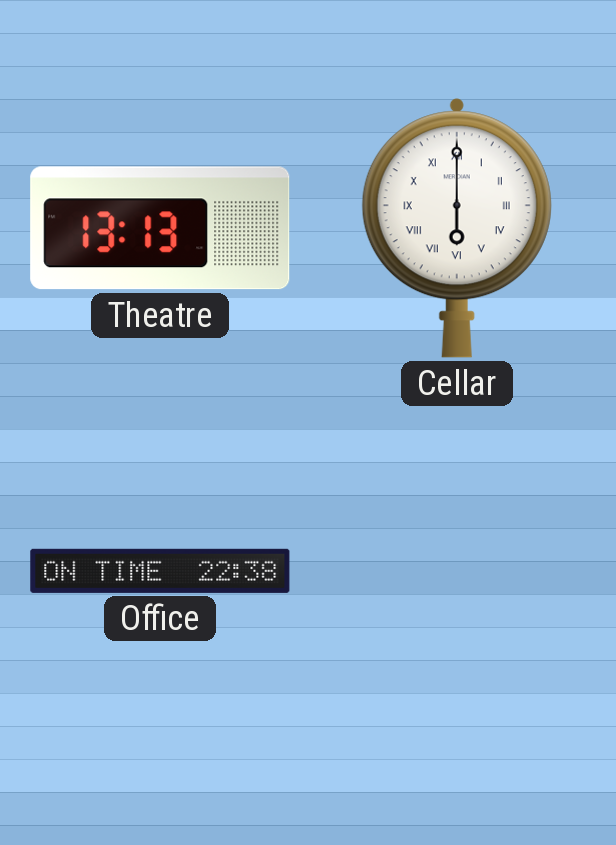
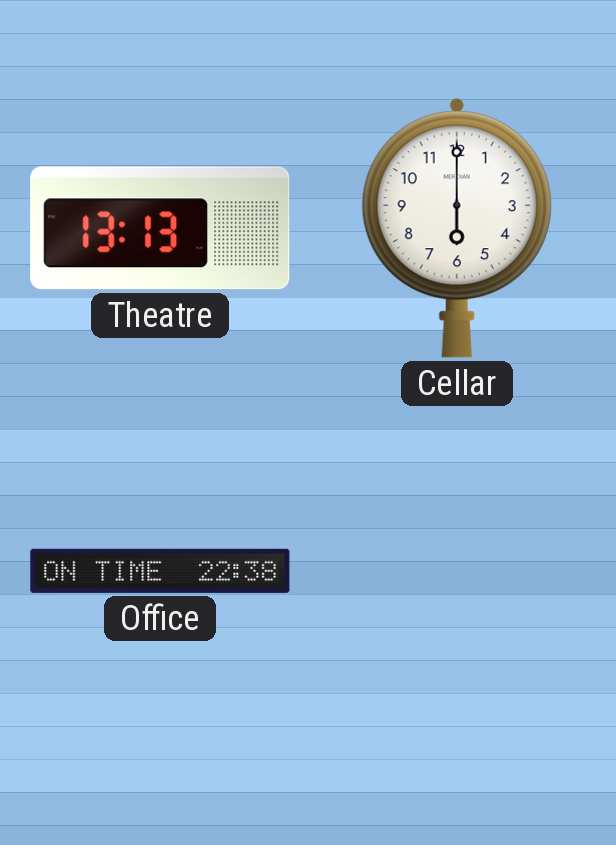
Cellar numerals: Roman -> Arabic
